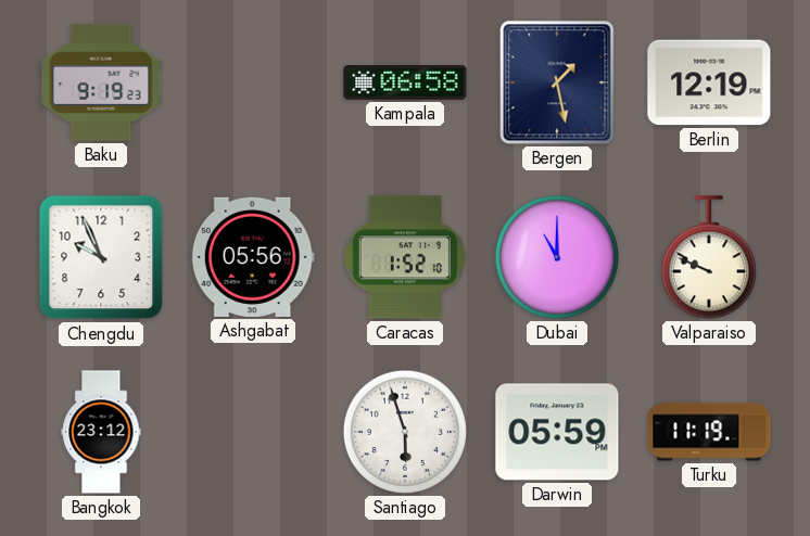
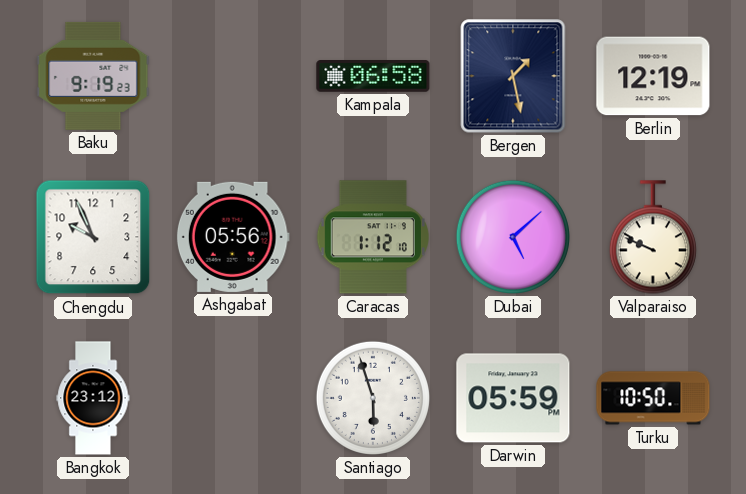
Caracas: 1:52 -> 1:12
Dubai: 11:00 -> 5:08
Turku: 11:19 -> 10:50
